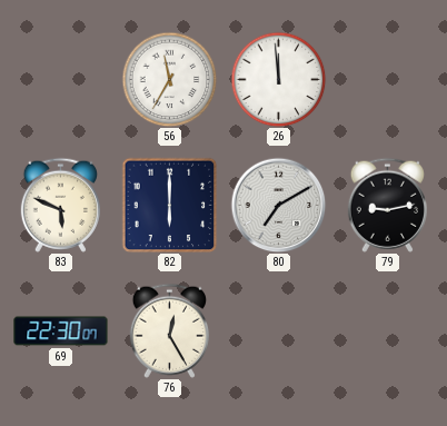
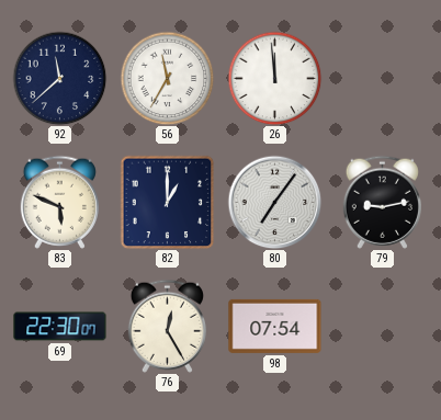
92: none -> 11:38
82: 6:00 -> 1:00
80: 7:10 -> 7:06
98: none -> 07:54
